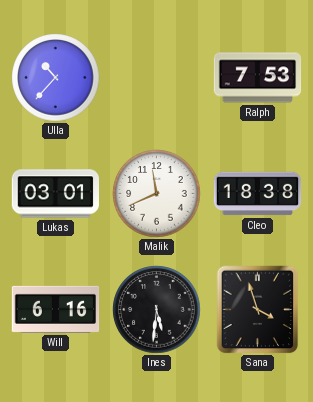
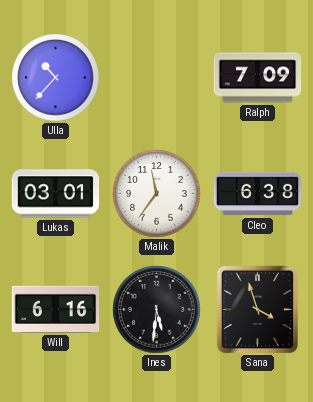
Ralph: 7:53 -> 7:09
Malik: 11:41 -> 11:36
Cleo: 18:38 -> 6:38
